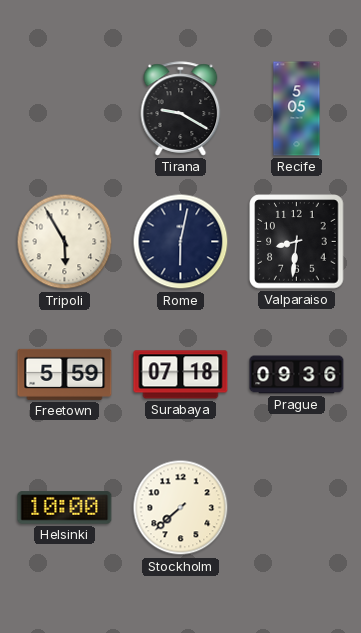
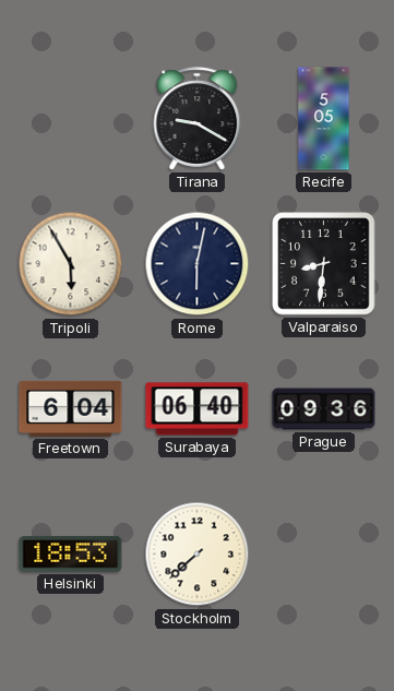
Freetown: 5:59 -> 6:04
Surabaya: 07:18 -> 06:40
Helsinki: 10:00 -> 18:53
